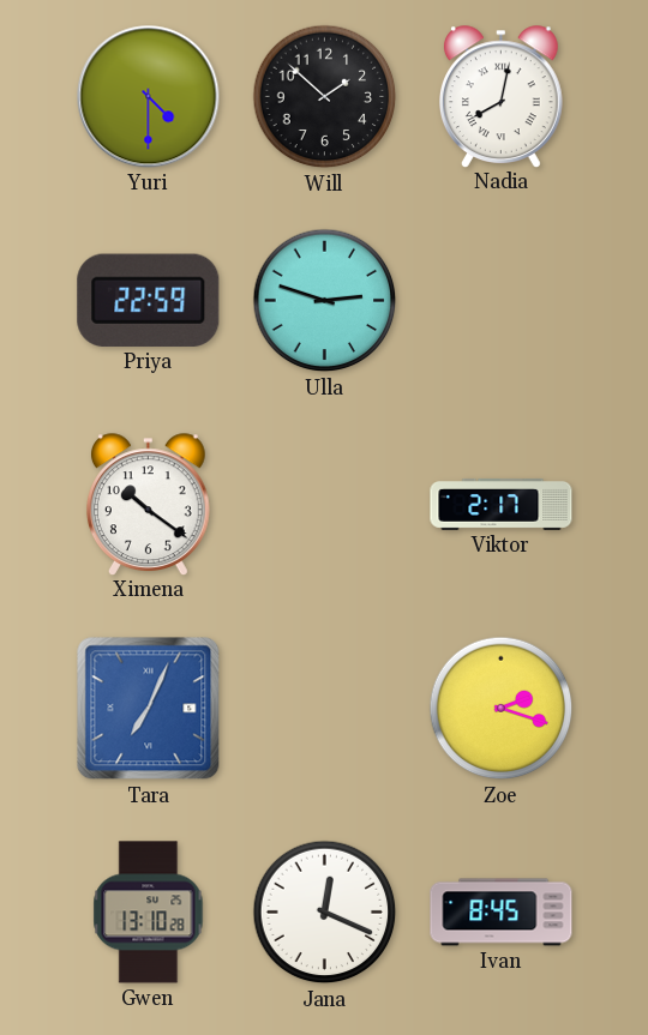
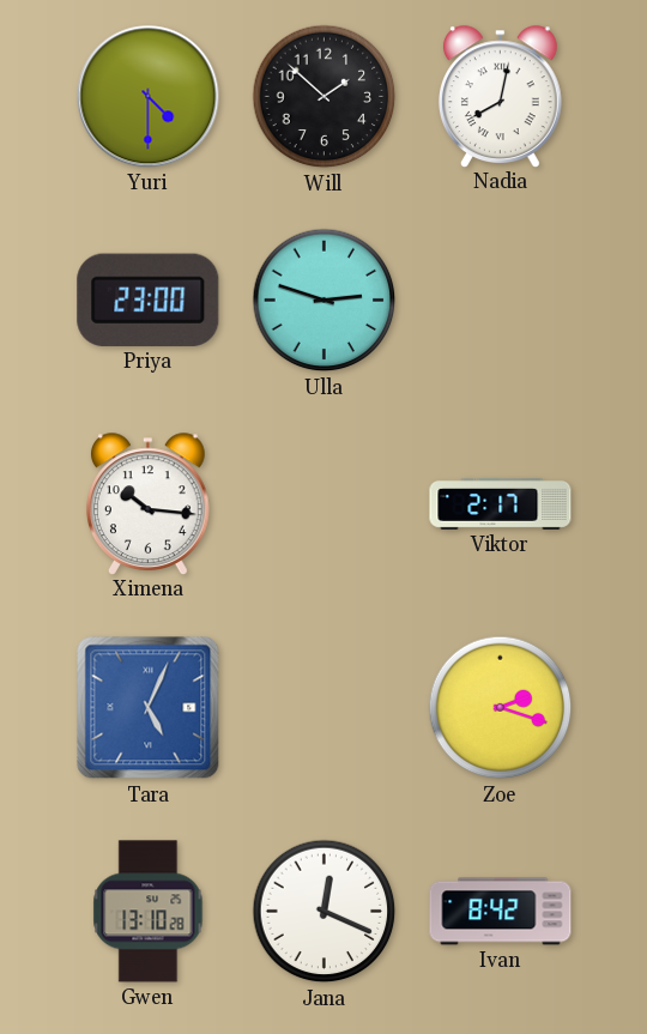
Priya: 22:59 -> 23:00
Ximena: 10:21 -> 10:16
Tara: 7:04 -> 5:04
Ivan: 8:45 -> 8:42
